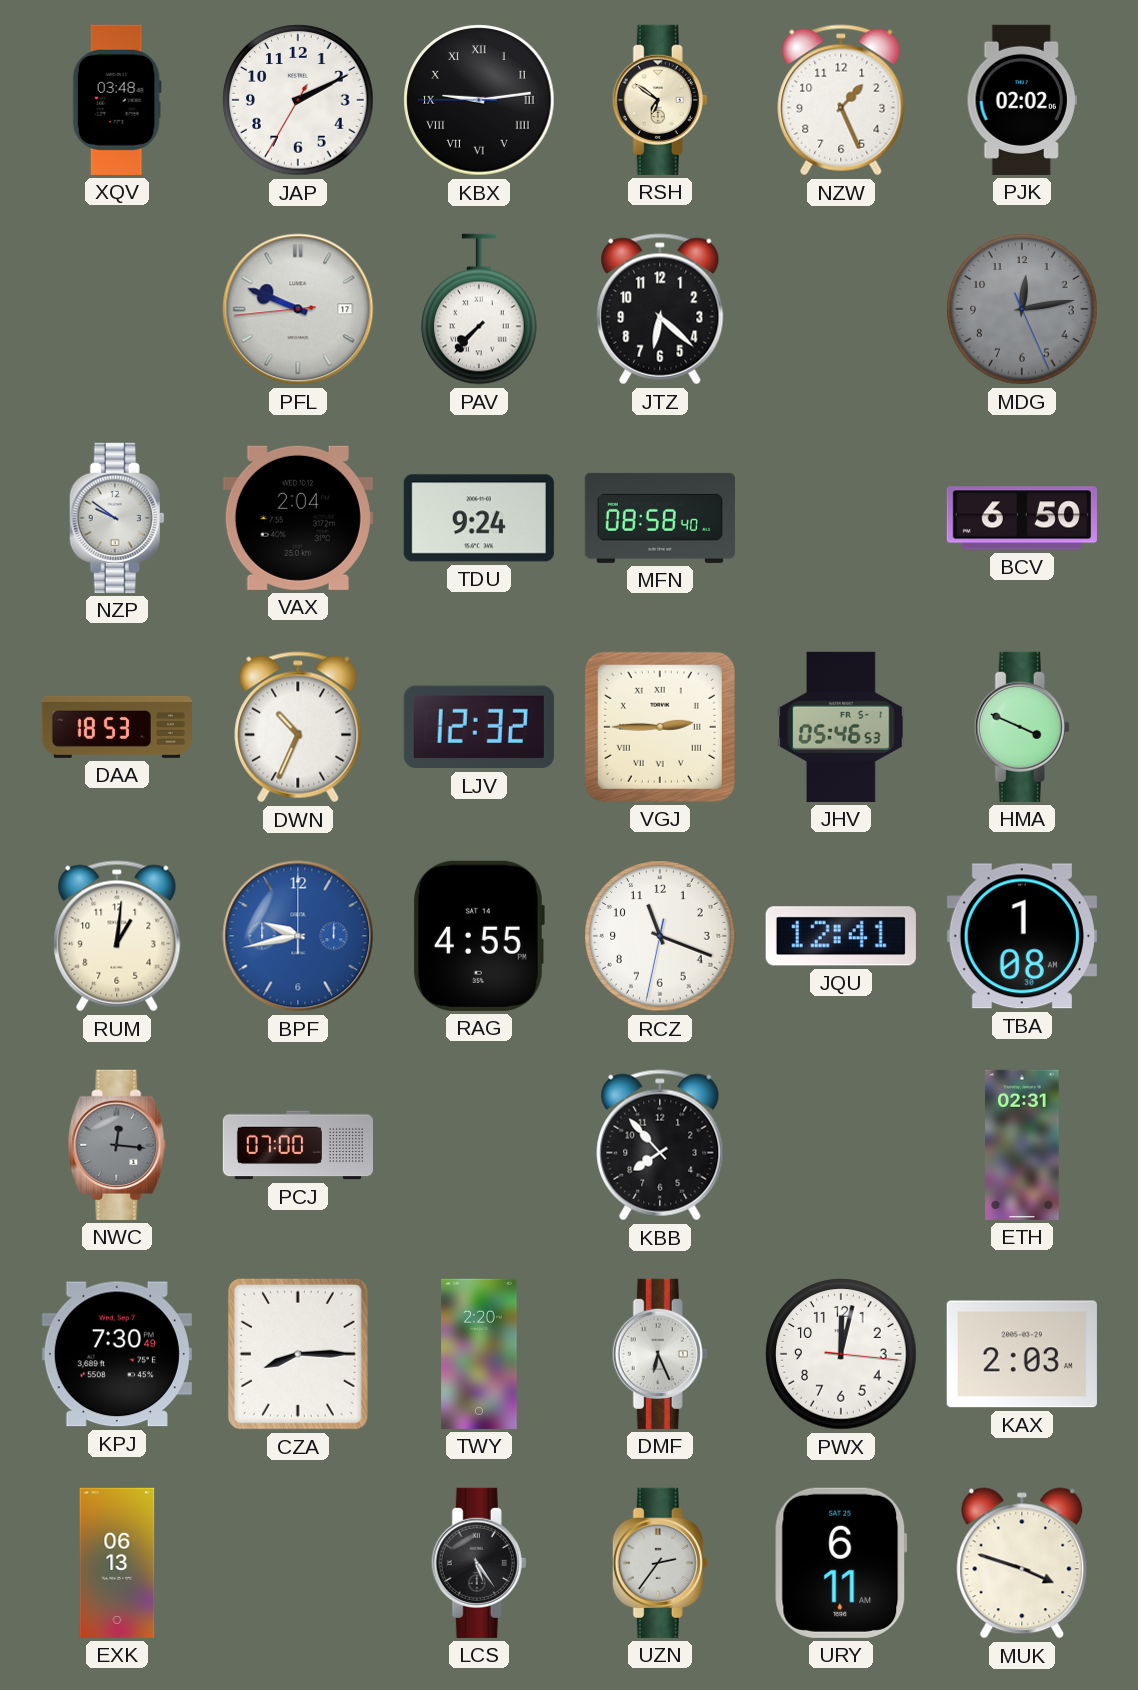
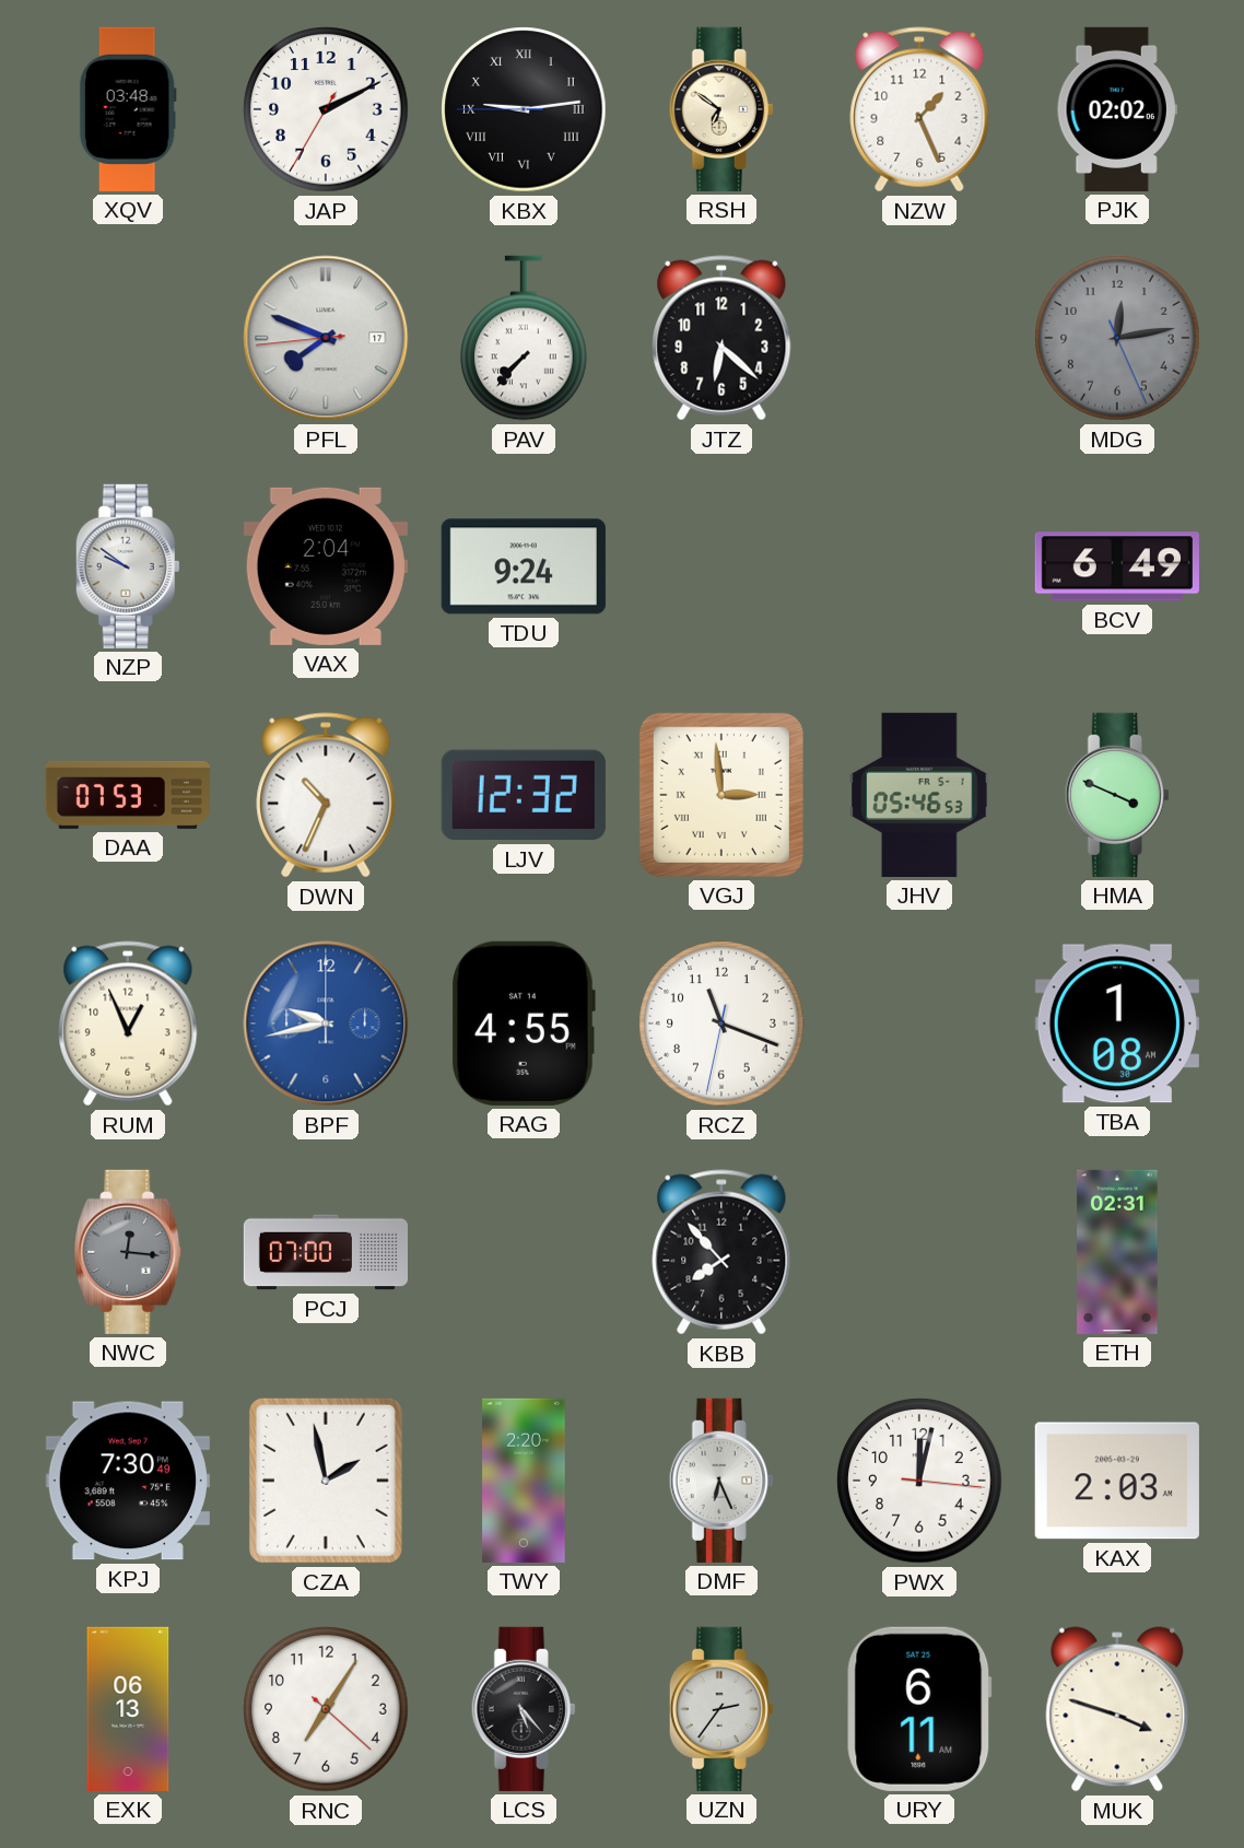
PFL: 9:48 -> 7:48
MFN: 08:58 -> none
BCV: 6:50 -> 6:49
DAA: 18:53 -> 07:53
VGJ: 2:45 -> 2:59
RUM: 1:01 -> 12:56
JQU: 12:41 -> none
CZA: 8:15 -> 1:58
RNC: none -> 7:05
LCS: 5:24 -> 5:23
